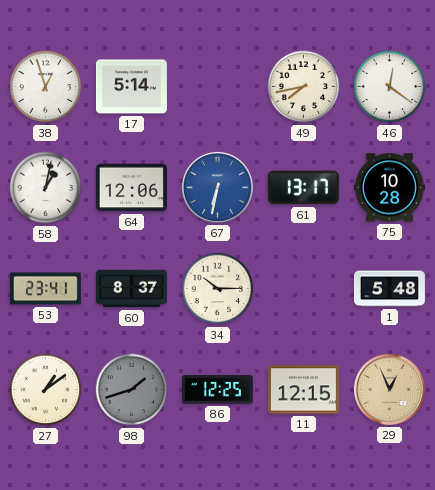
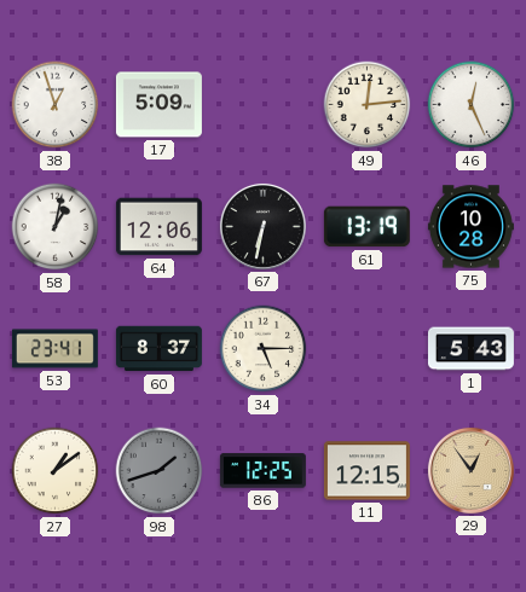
17: 5:14 -> 5:09
49: 7:43 -> 12:14
46: 12:21 -> 12:26
67 dial: blue -> black
61: 13:17 -> 13:19
34: 10:15 -> 5:15
1: 5:48 -> 5:43
29: 12:56 -> 12:54
